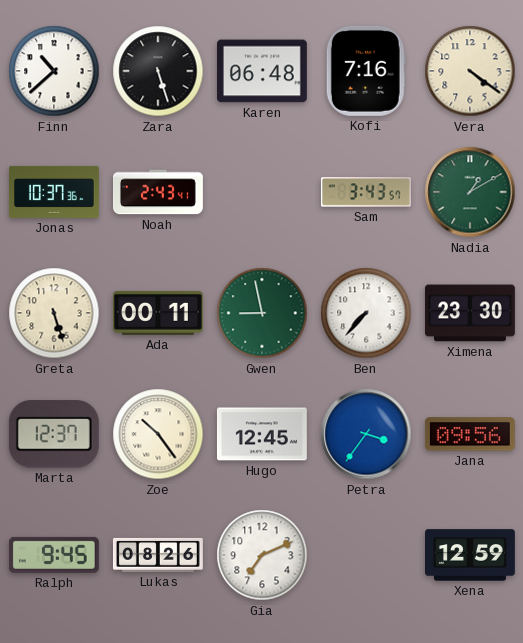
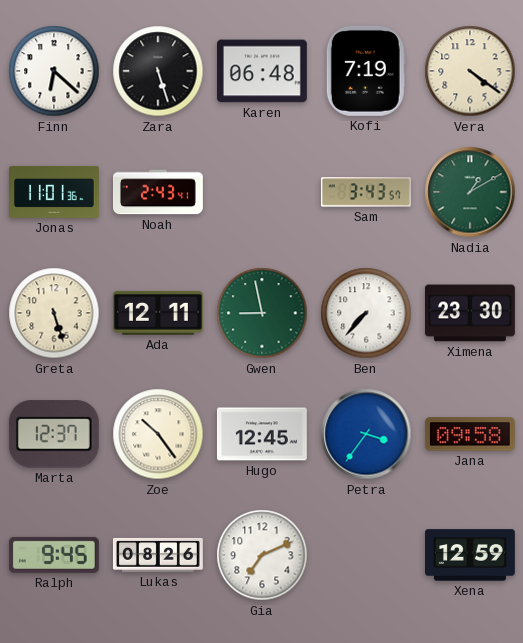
Finn: 10:38 -> 6:22
Kofi: 7:16 -> 7:19
Jonas: 10:37 -> 11:01
Ada: 00:11 -> 12:11
Jana: 09:56 -> 09:58
